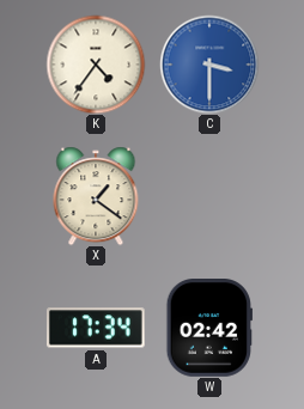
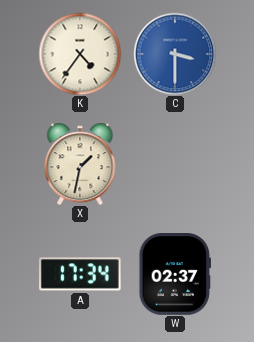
X: 1:21 -> 1:32
W: 02:42 -> 02:37
